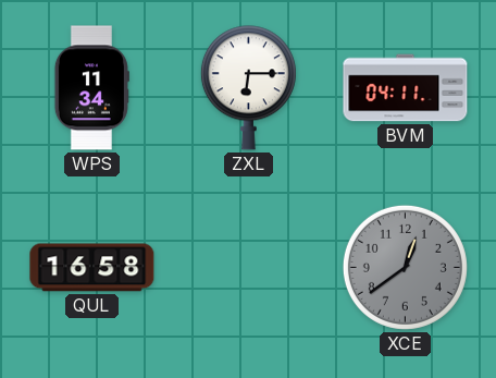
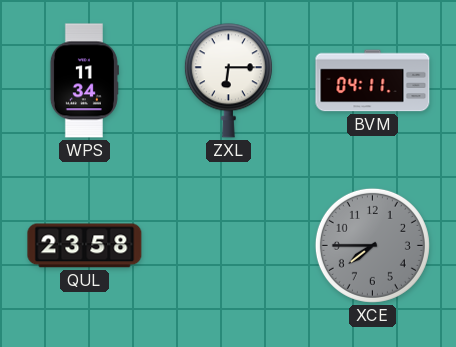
QUL: 16:58 -> 23:58
XCE: 12:39 -> 7:45
